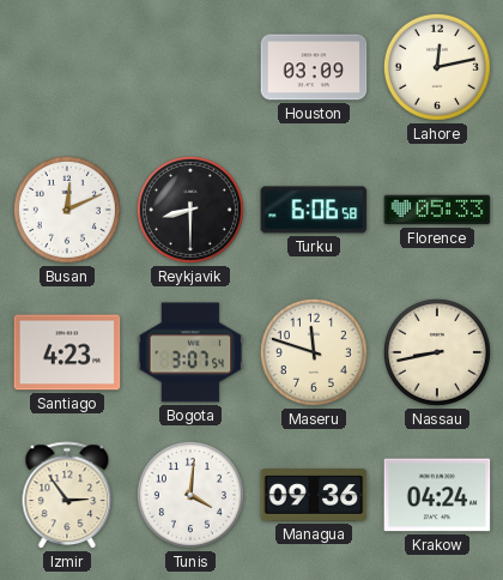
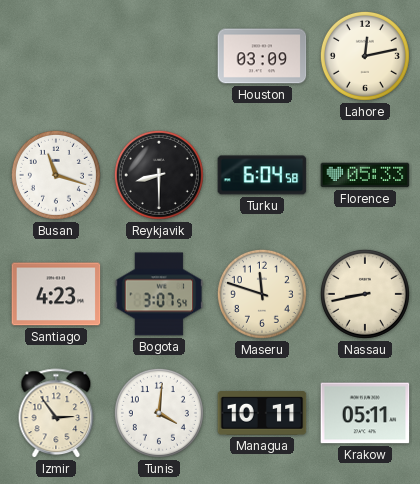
Busan: 12:11 -> 11:18
Turku: 6:06 -> 6:04
Managua: 09:36 -> 10:11
Krakow: 04:24 -> 05:11
